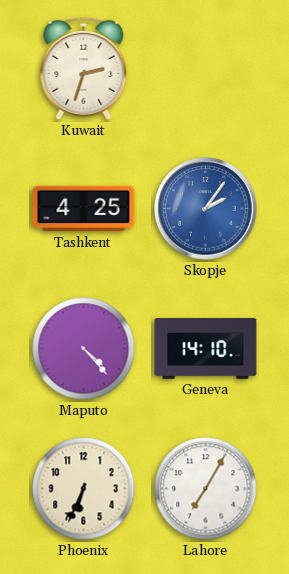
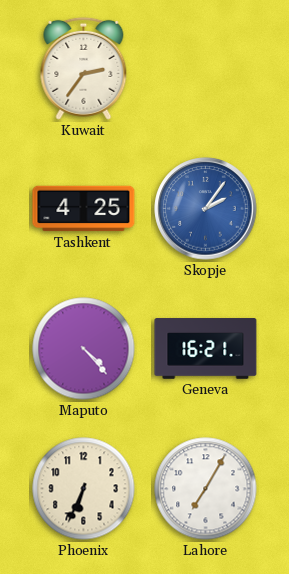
Kuwait: 2:33 -> 2:36
Geneva: 14:10 -> 16:21
